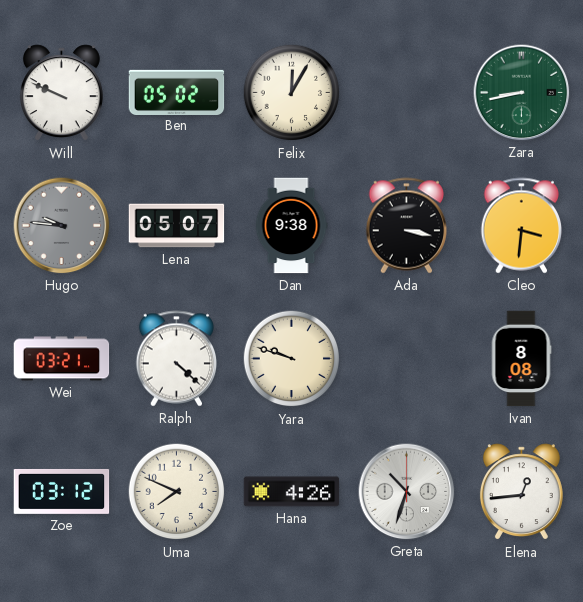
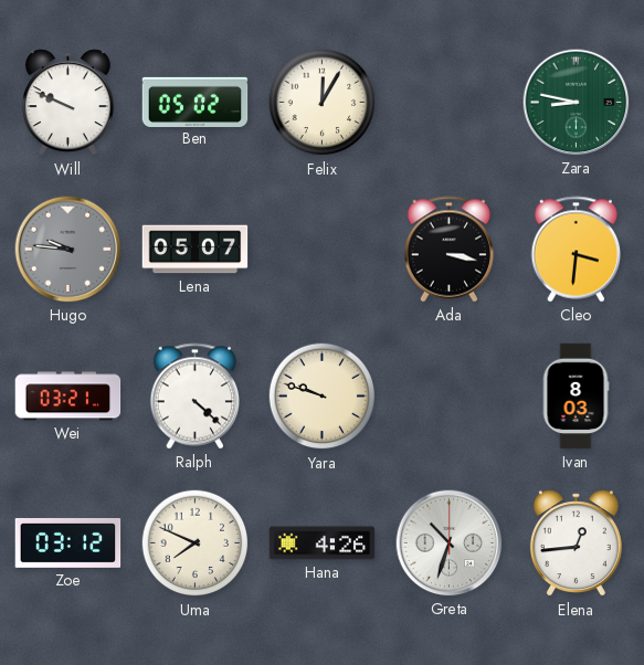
Zara: 8:43 -> 8:47
Dan: 9:38 -> none
Ivan: 8:08 -> 8:03
